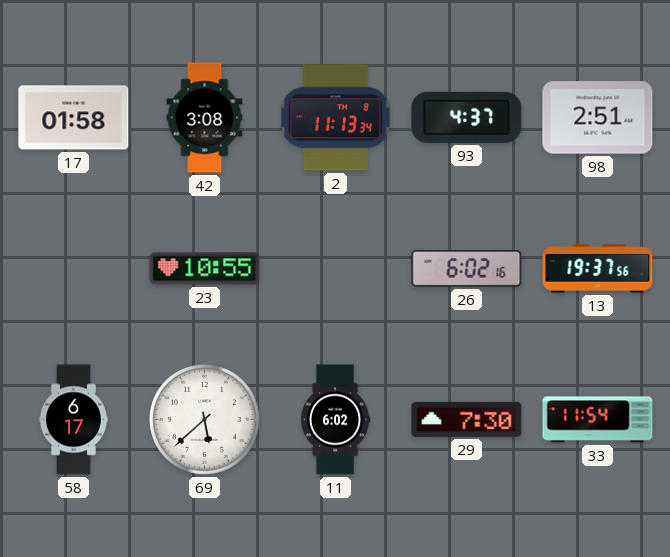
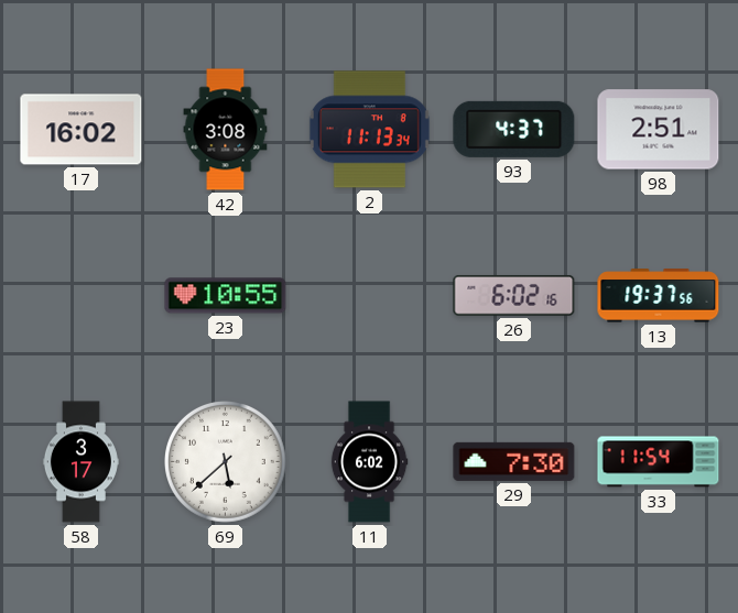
17: 01:58 -> 16:02
58: 6:17 -> 3:17
